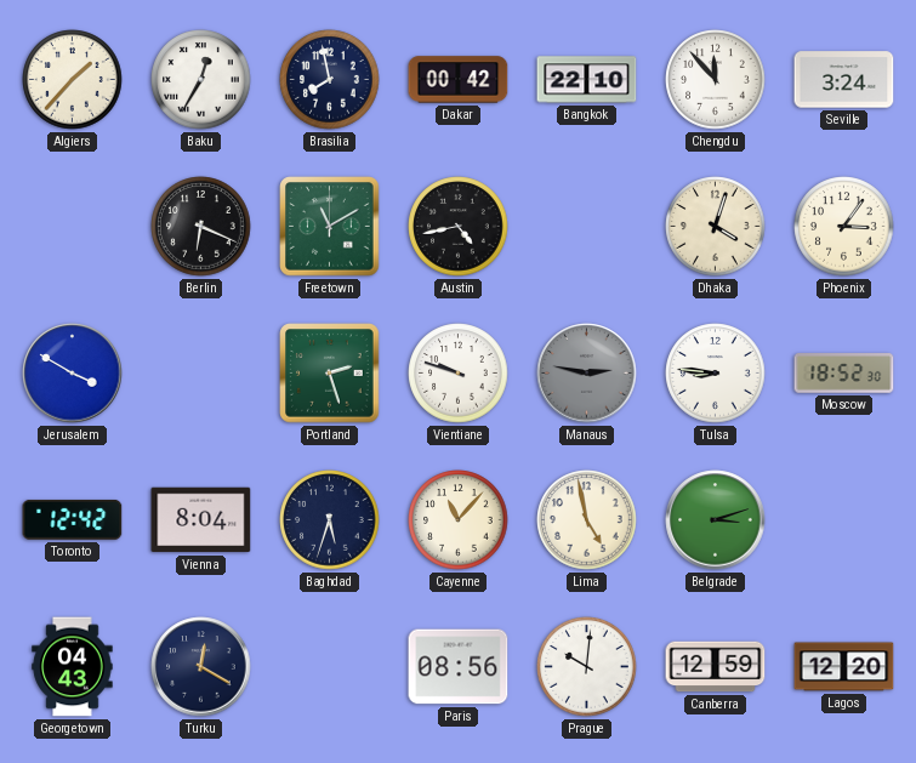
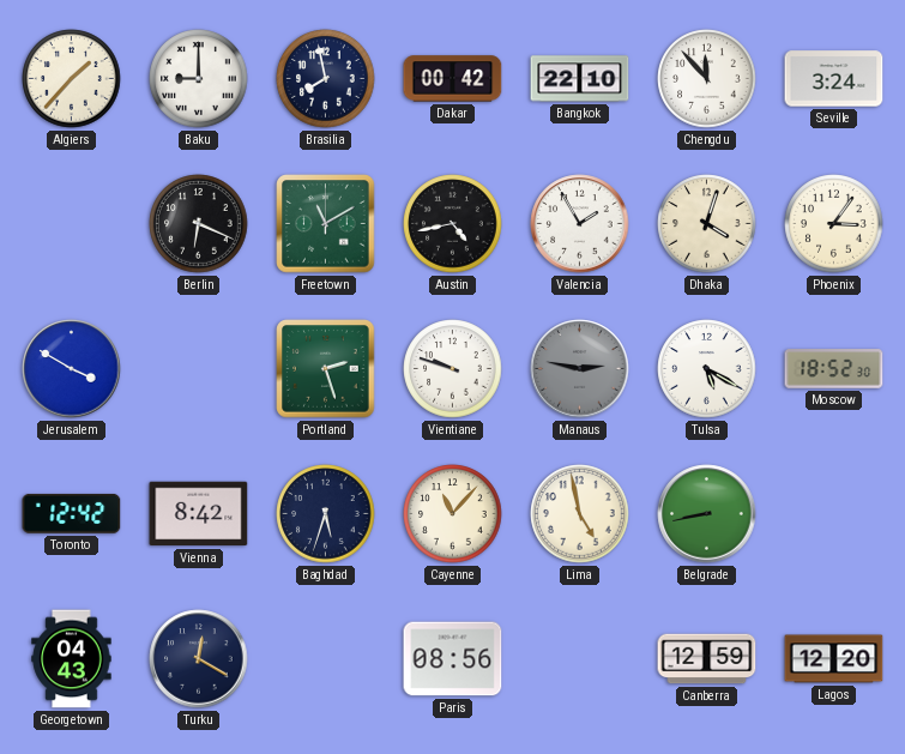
Baku: 12:35 -> 9:00
Valencia: none -> 1:55
Tulsa: 8:46 -> 5:20
Vienna: 8:04 -> 8:42
Belgrade: 3:12 -> 8:43
Prague: 10:01 -> none
